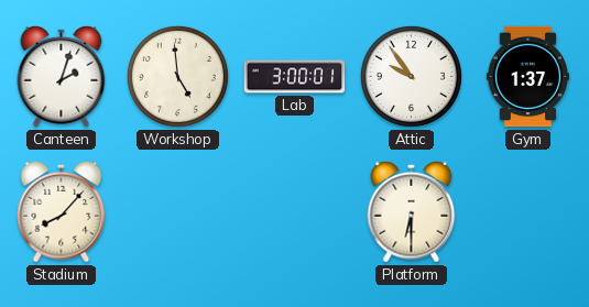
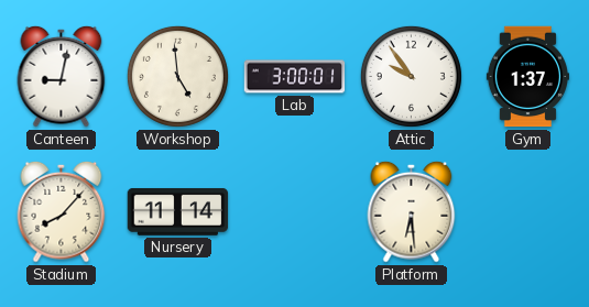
Canteen: 2:03 -> 9:02
Nursery: none -> 11:14
Platform: 6:30 -> 6:29
